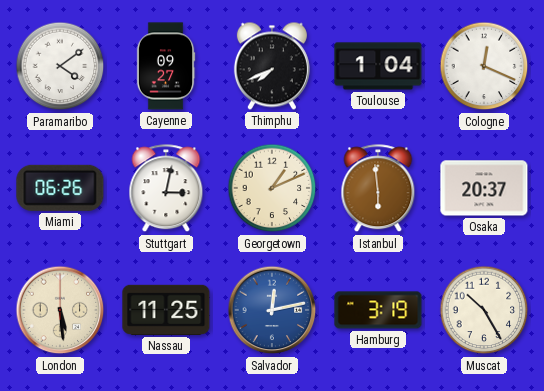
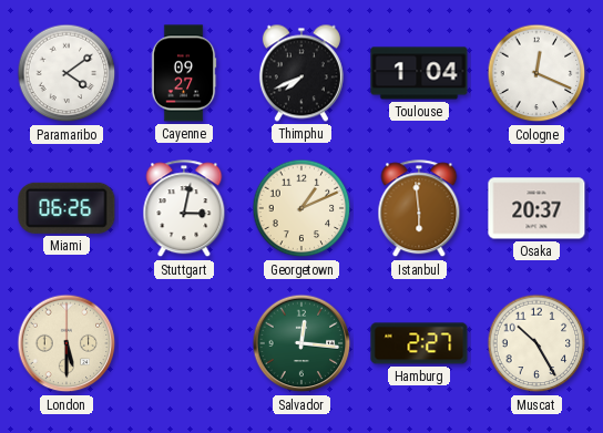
London: 5:29 -> 5:30
Nassau: 11:25 -> none
Salvador: 12:13 -> 12:16
Salvador dial: blue -> green
Hamburg: 3:19 -> 2:27
